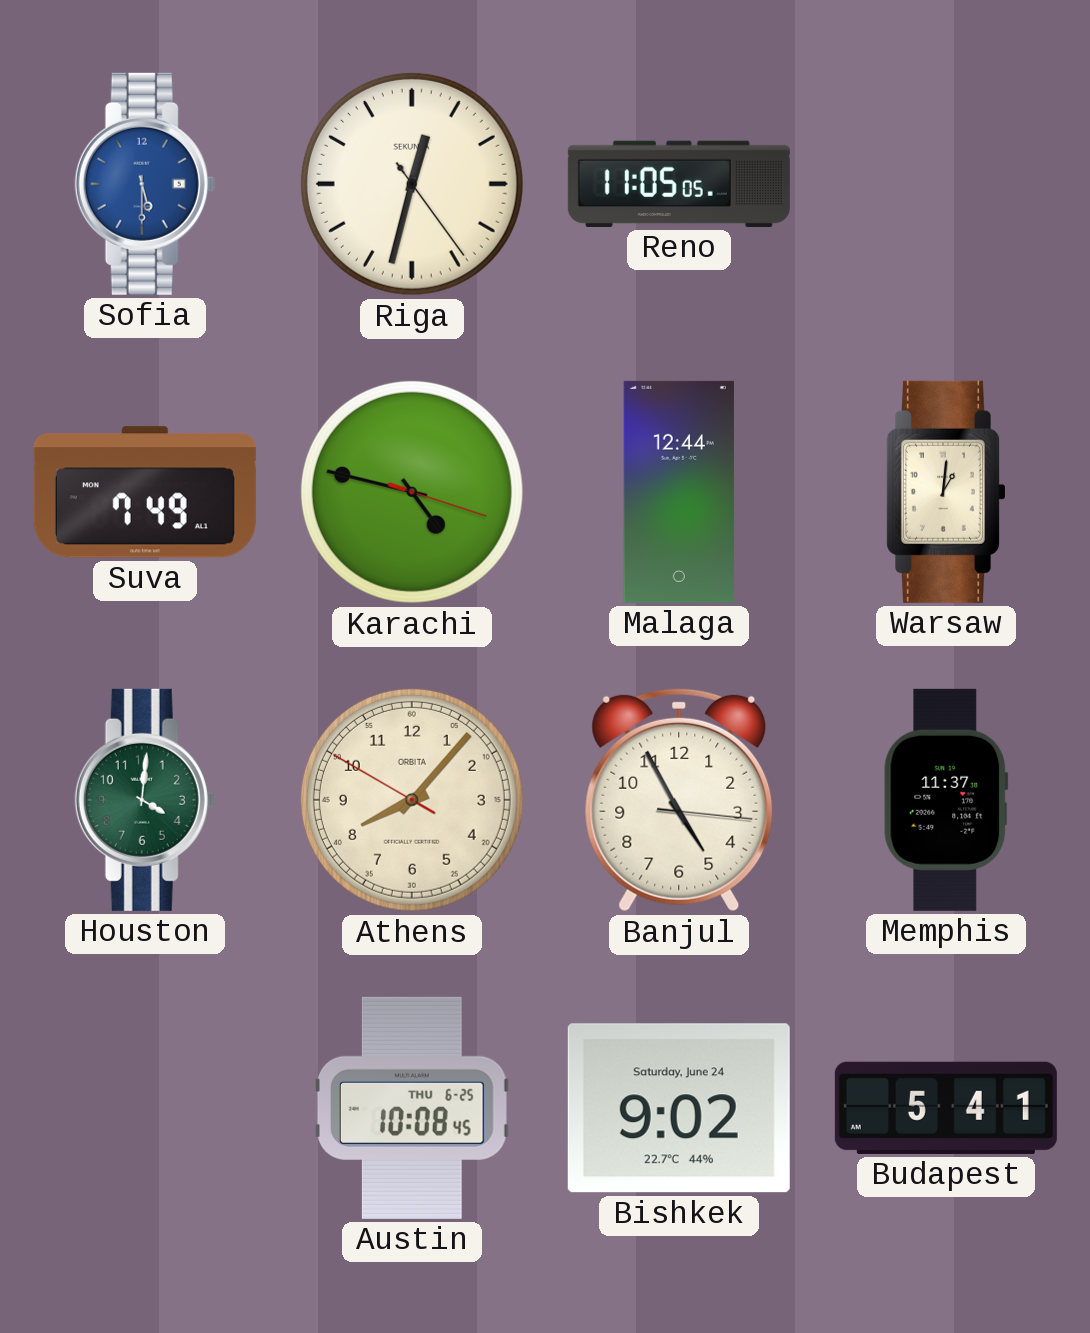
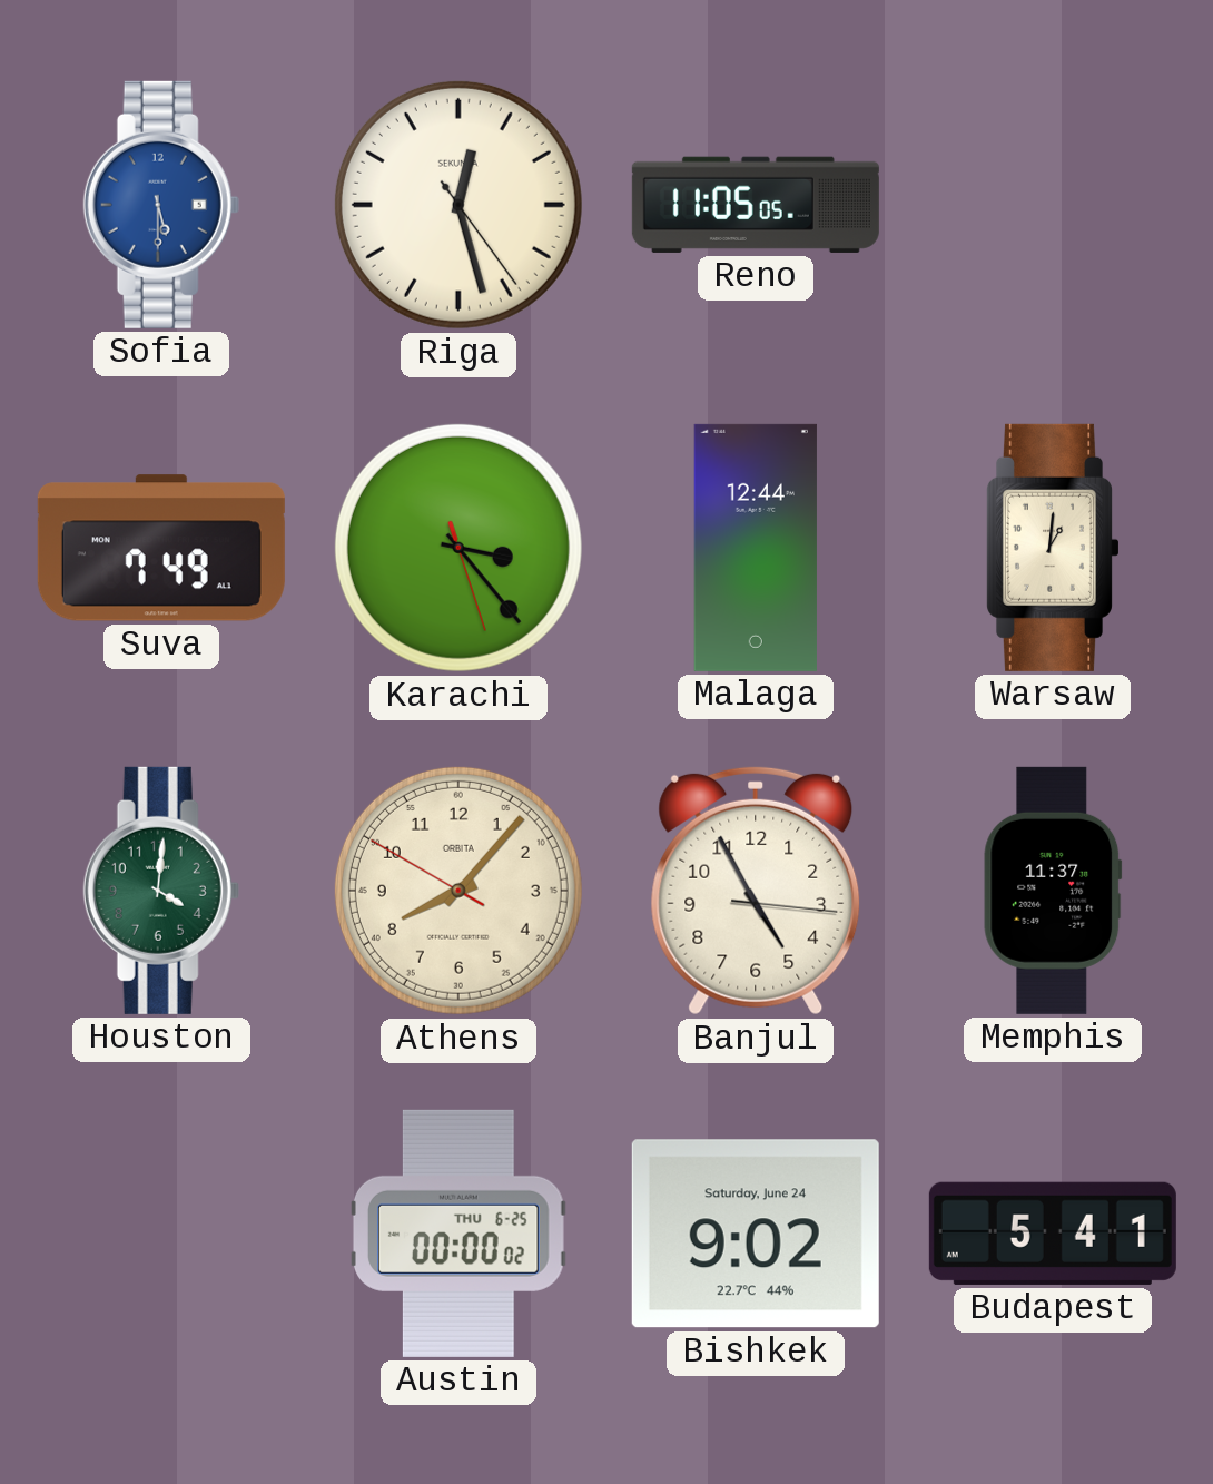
Riga: 12:32 -> 12:27
Karachi: 4:47 -> 3:23
Austin: 10:08 -> 00:00
